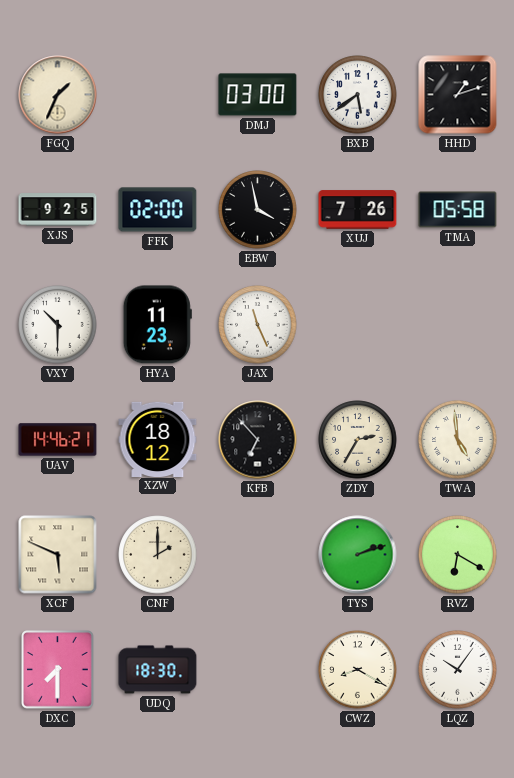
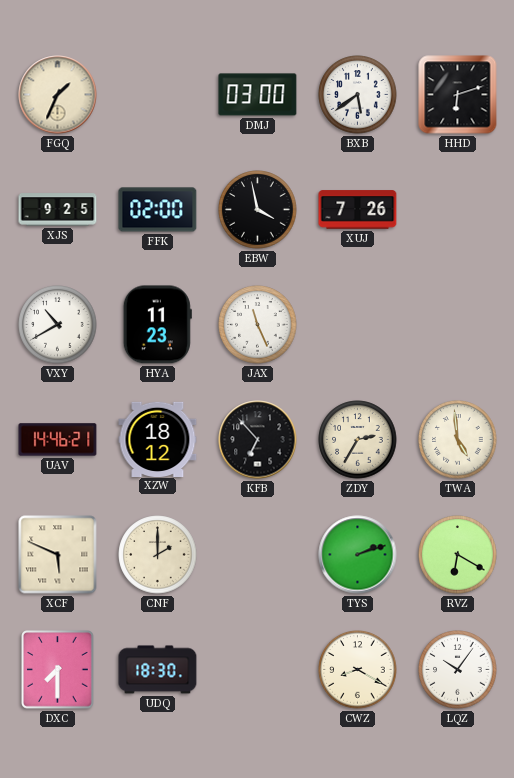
HHD: 1:12 -> 6:12
TMA: 05:58 -> none
VXY: 10:30 -> 10:40
